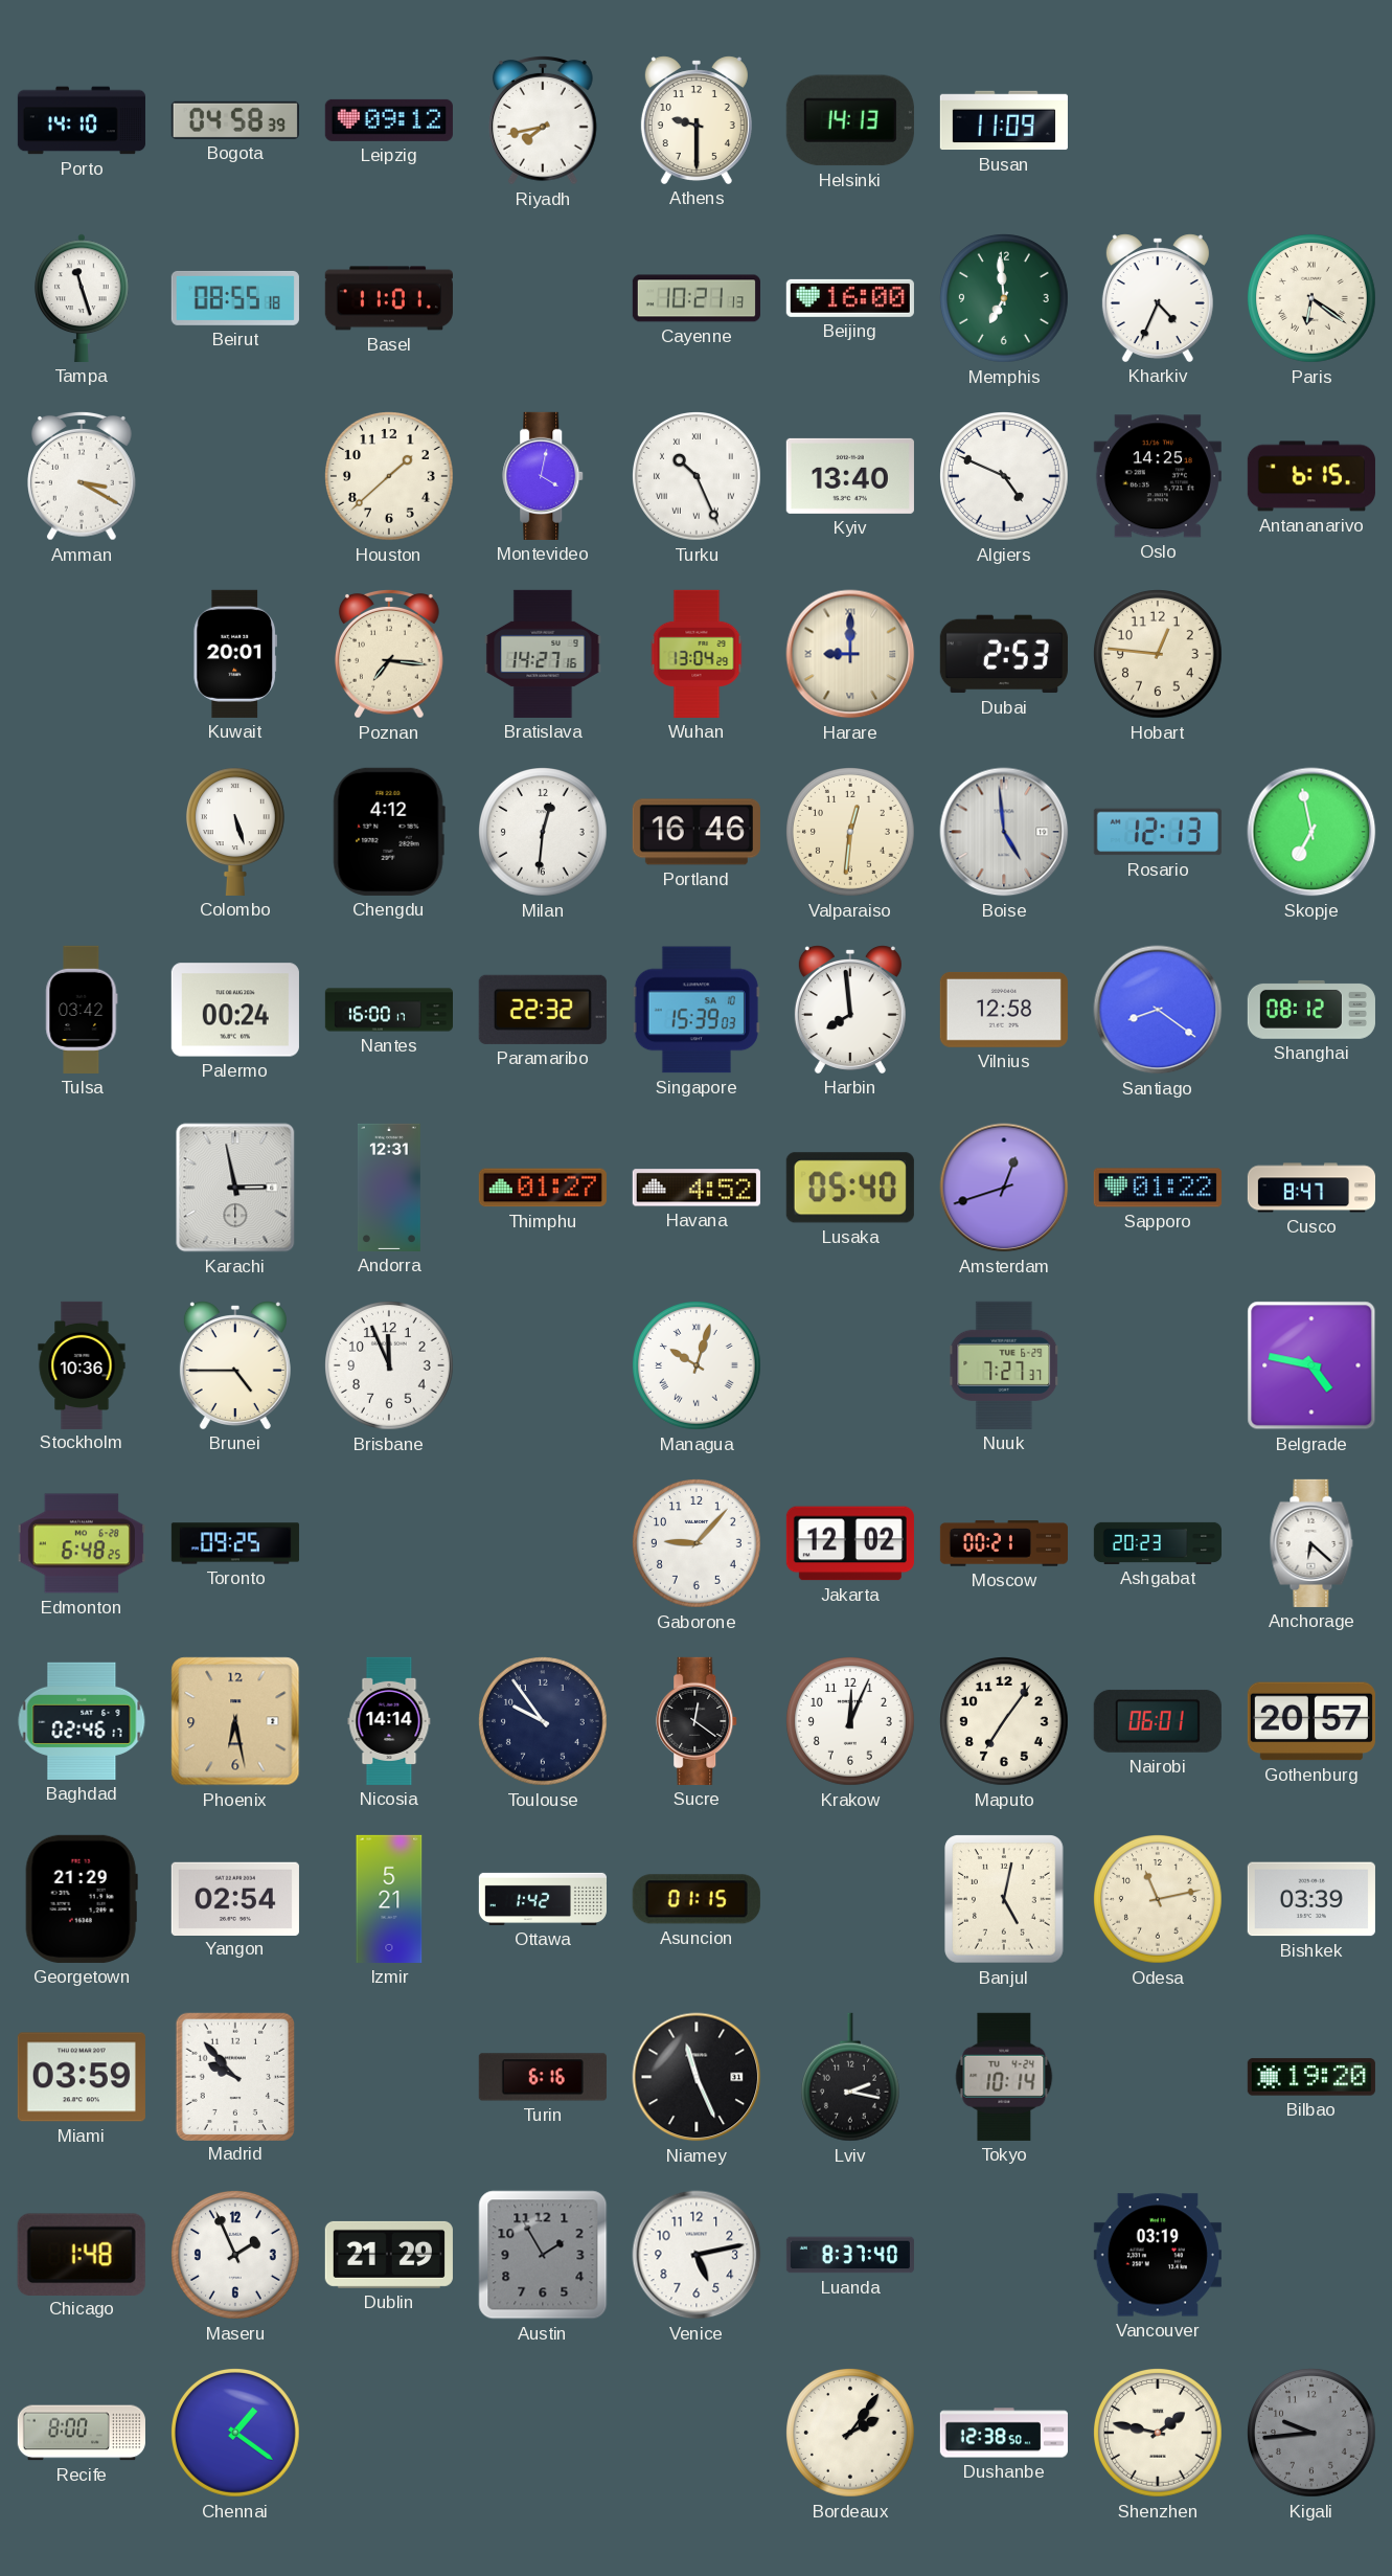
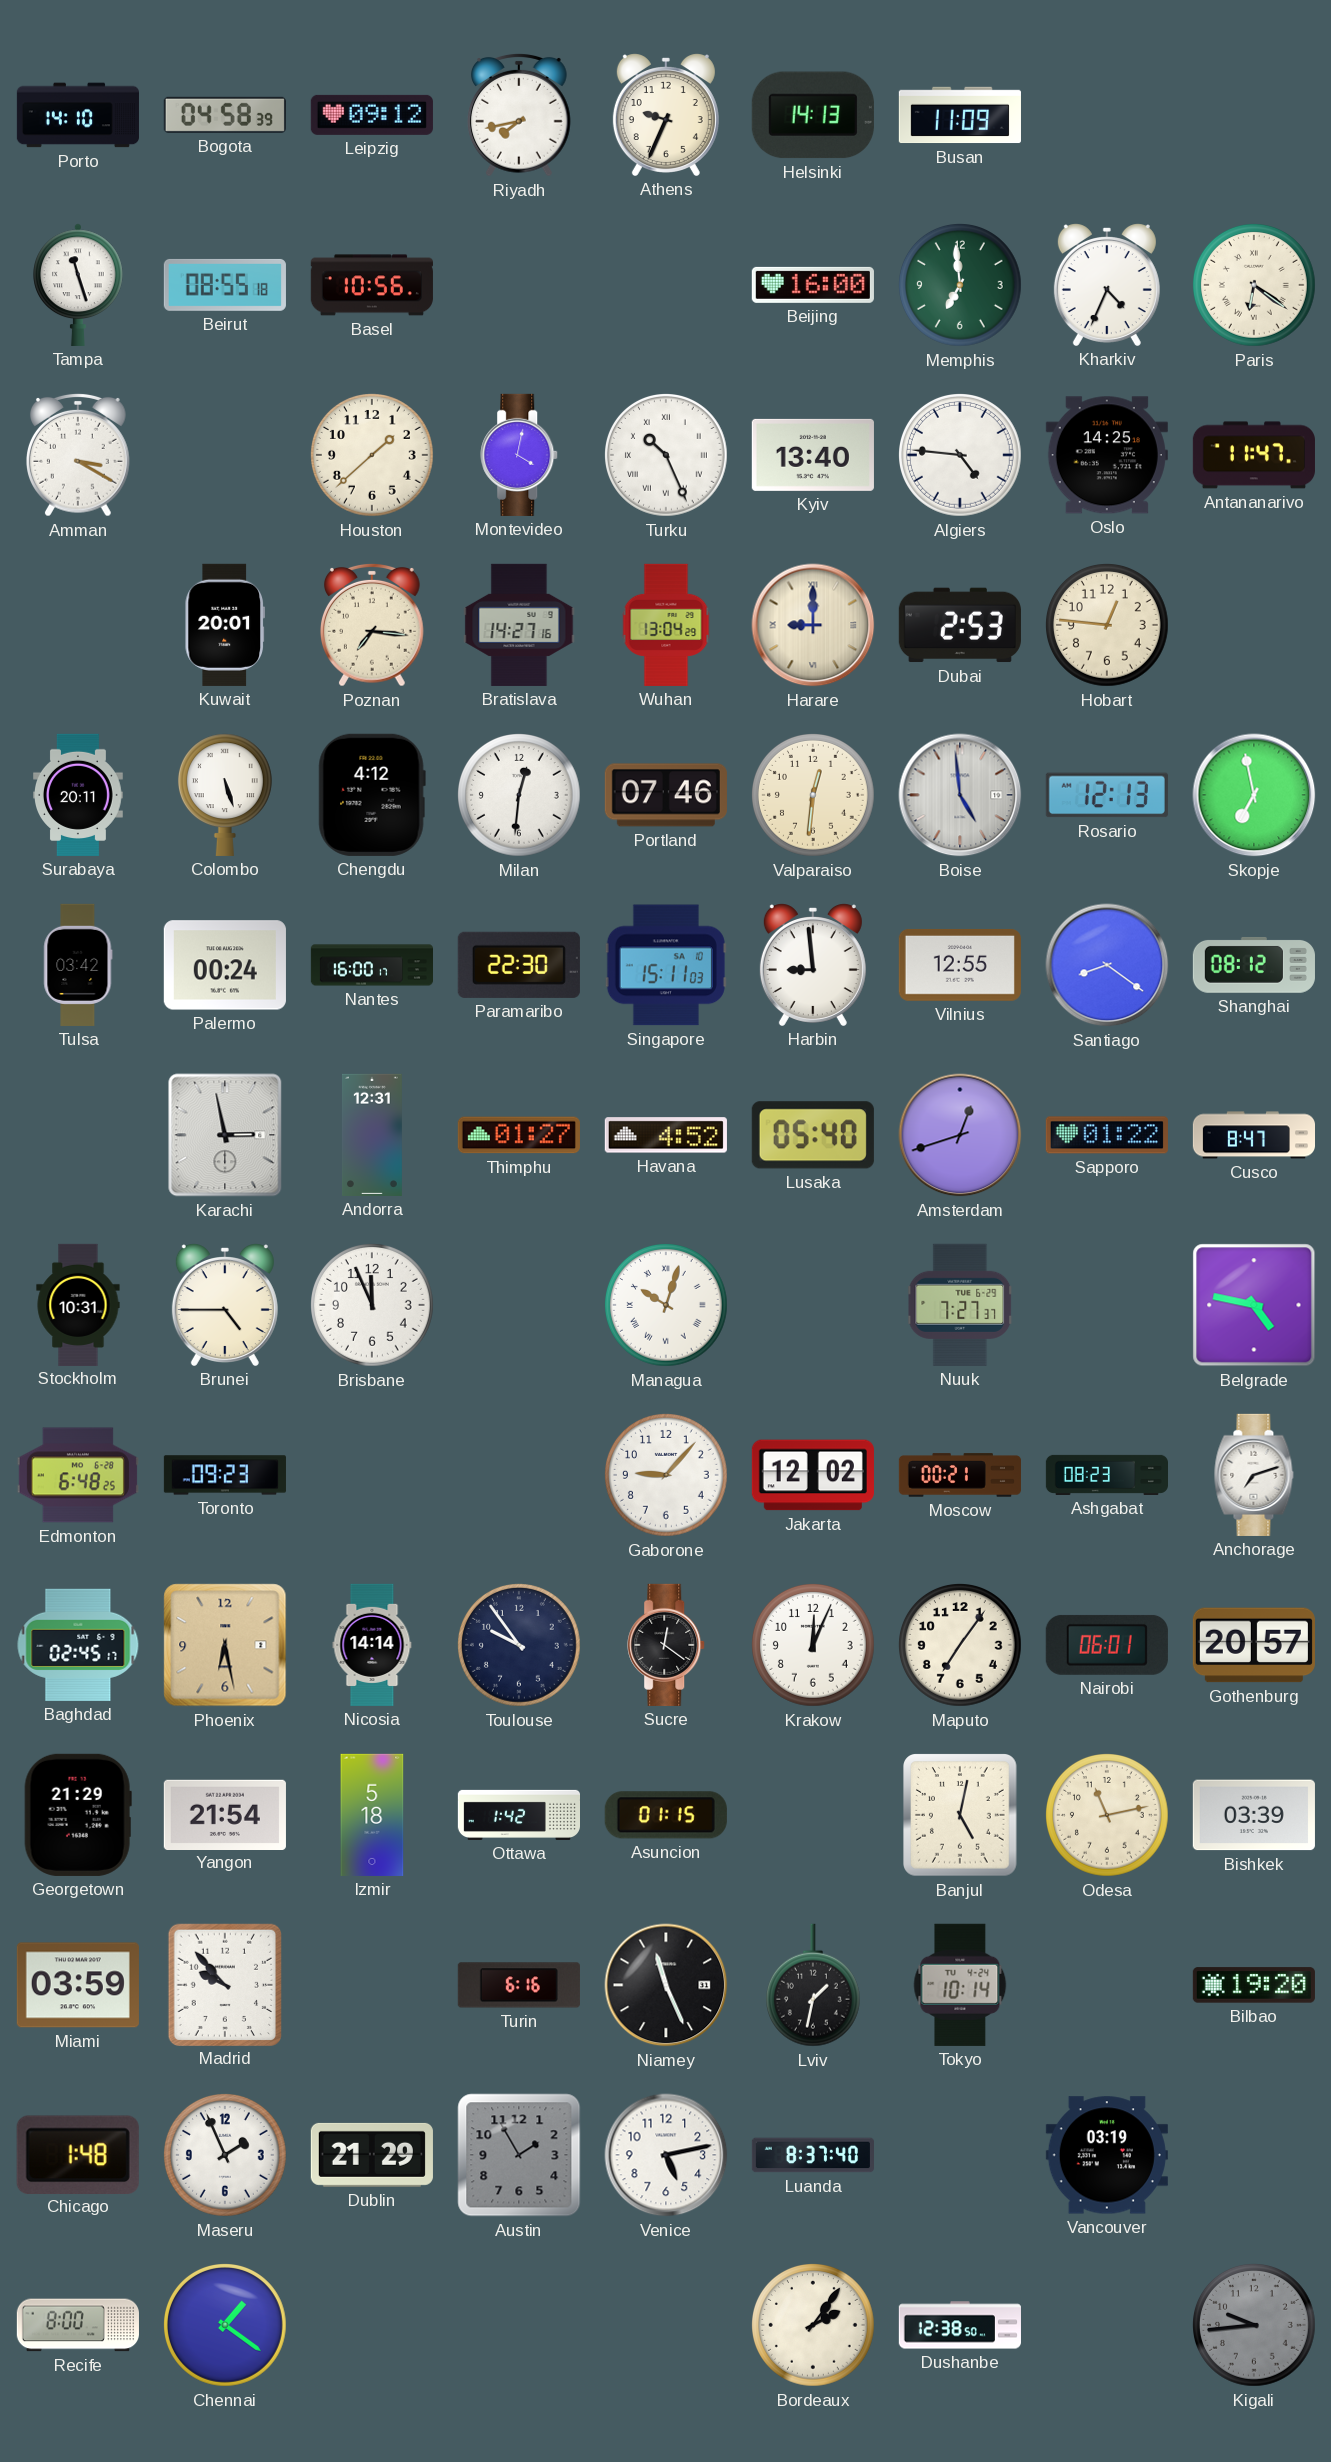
Athens: 9:30 -> 9:34
Basel: 11:01 -> 10:56
Cayenne: 10:21 -> none
Algiers: 4:49 -> 4:46
Antananarivo: 6:15 -> 11:47
Surabaya: none -> 20:11
Portland: 16:46 -> 07:46
Paramaribo: 22:32 -> 22:30
Singapore: 15:39 -> 15:11
Harbin: 7:59 -> 8:59
Vilnius: 12:58 -> 12:55
Stockholm: 10:36 -> 10:31
Toronto: 09:25 -> 09:23
Ashgabat: 20:23 -> 08:23
Anchorage: 6:22 -> 7:12
Baghdad: 02:46 -> 02:45
Yangon: 02:54 -> 21:54
Izmir: 5:21 -> 5:18
Lviv: 2:17 -> 1:32
Shenzhen: 1:47 -> none
